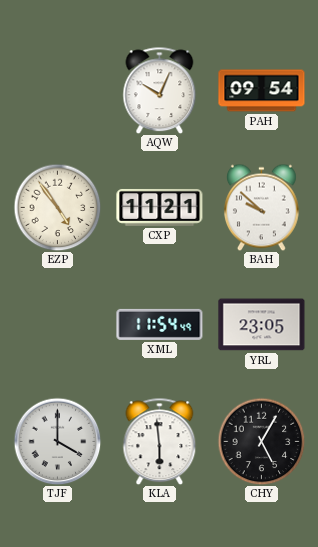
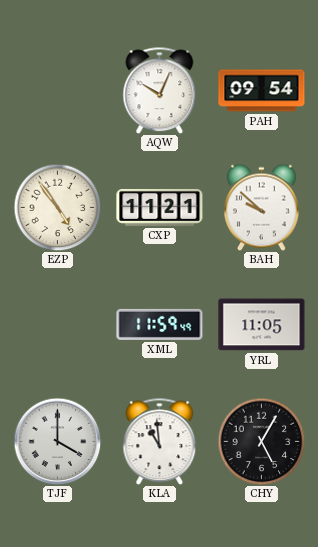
XML: 11:54 -> 11:59
YRL: 23:05 -> 11:05
KLA: 5:59 -> 10:59
